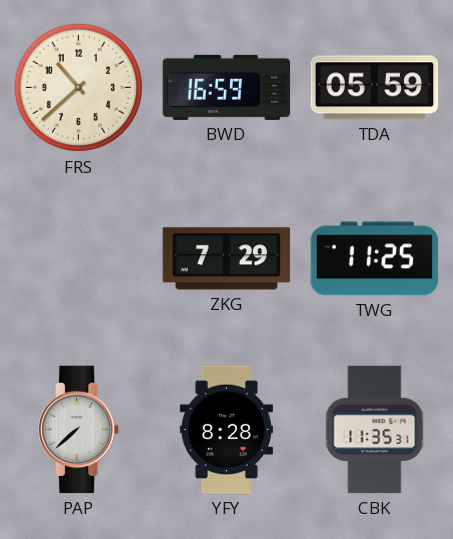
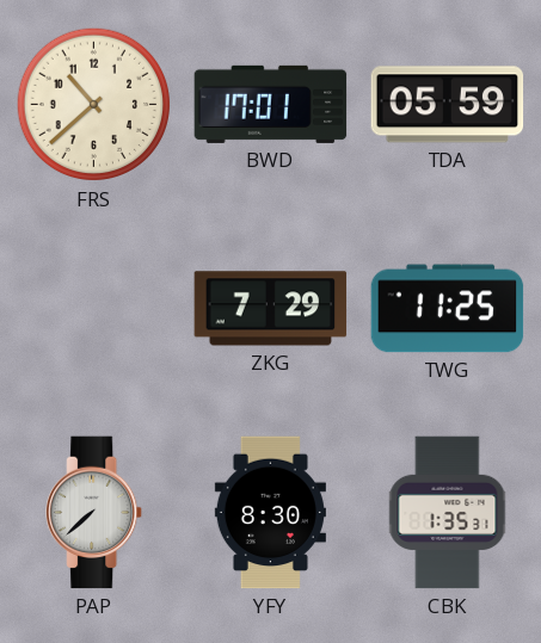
BWD: 16:59 -> 17:01
YFY: 8:28 -> 8:30
CBK: 11:35 -> 1:35
